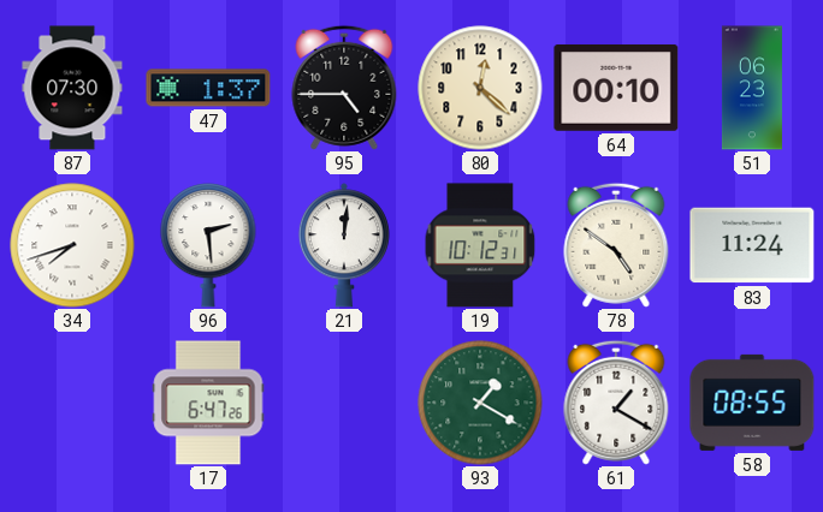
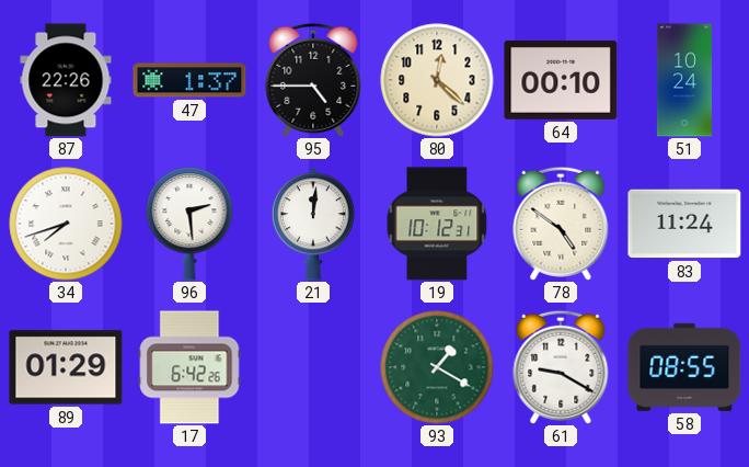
87: 07:30 -> 22:26
51: 06:23 -> 10:24
89: none -> 01:29
17: 6:47 -> 6:42
61: 1:20 -> 9:20
